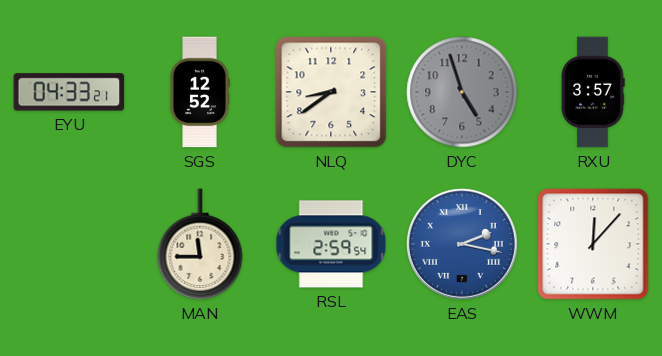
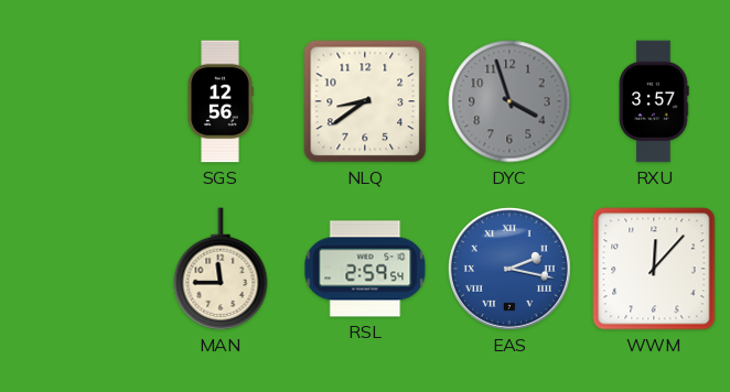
EYU: 04:33 -> none
SGS: 12:52 -> 12:56
DYC: 4:57 -> 3:57
